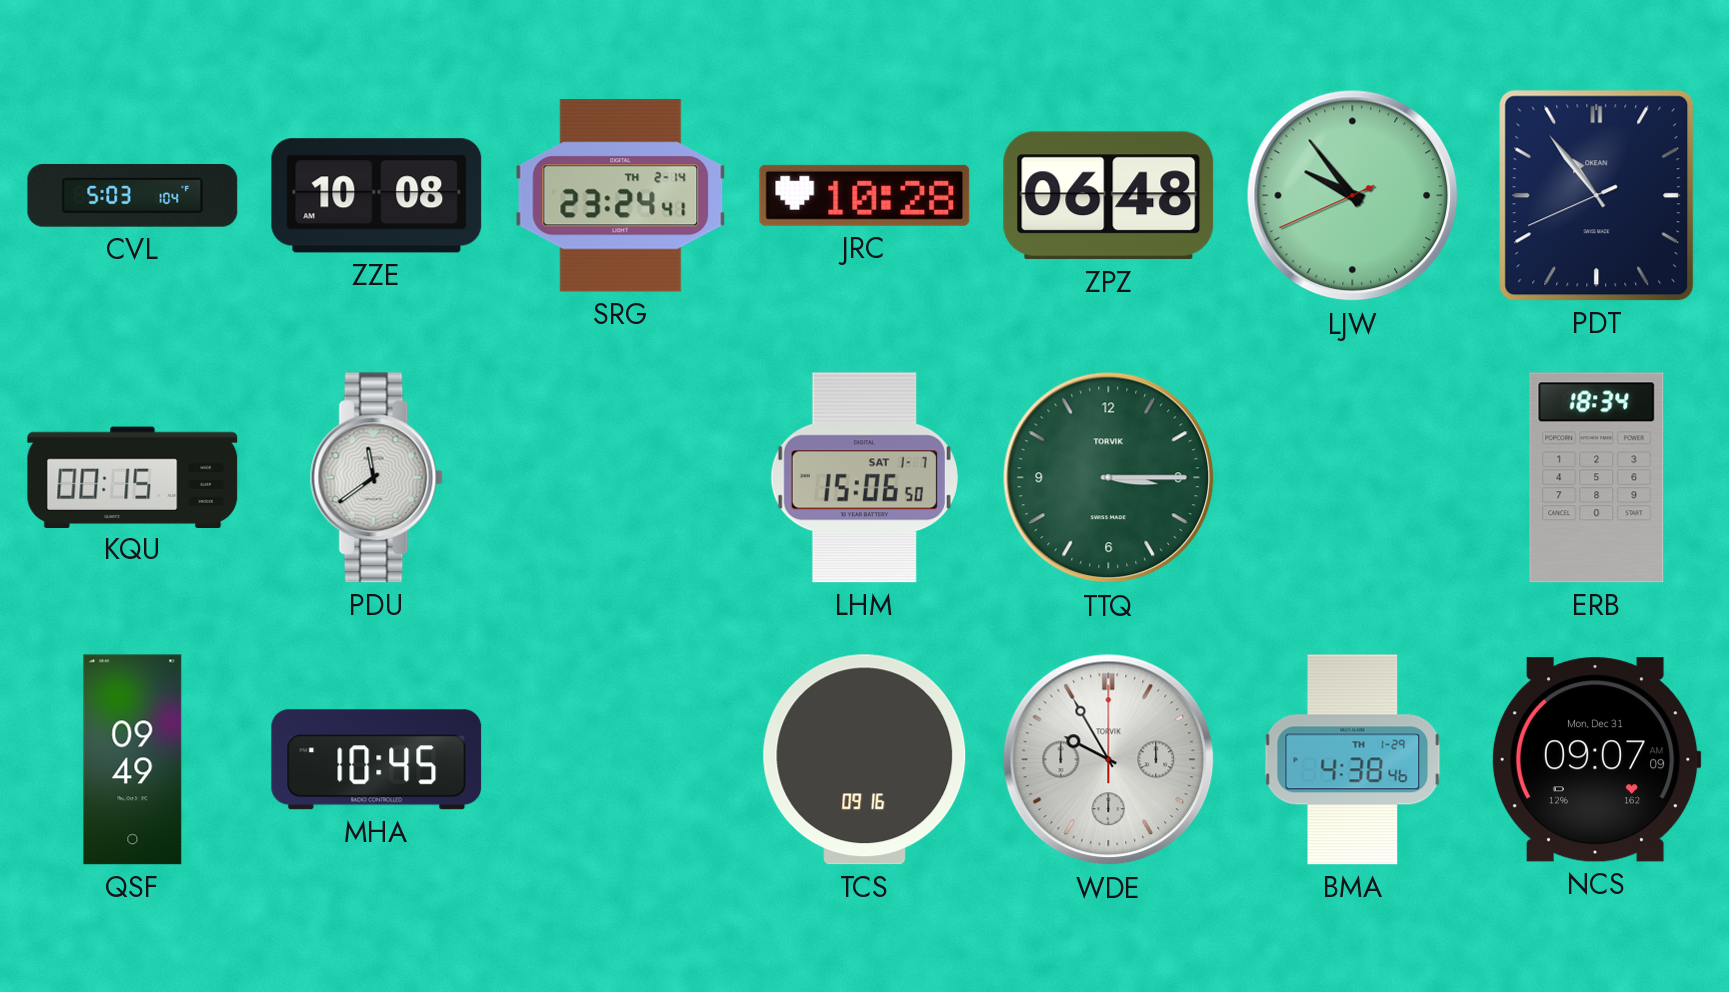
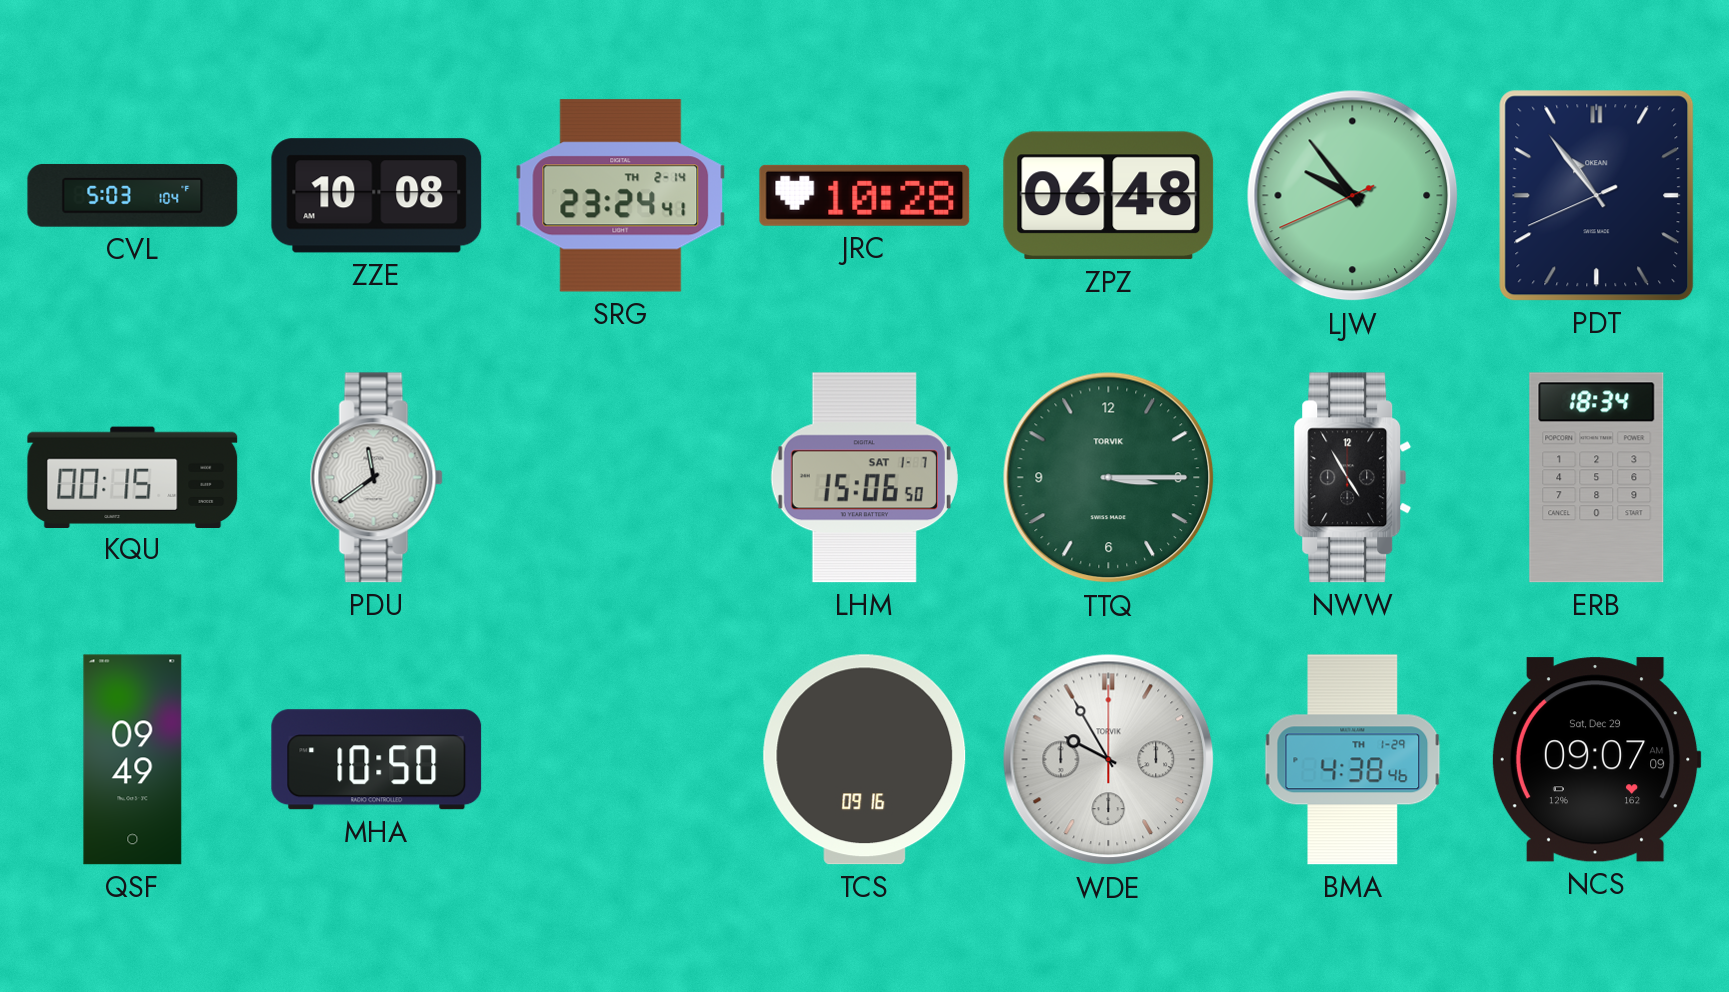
NWW: none -> 4:55
MHA: 10:45 -> 10:50
NCS date: Mon, Dec 31 -> Sat, Dec 29
